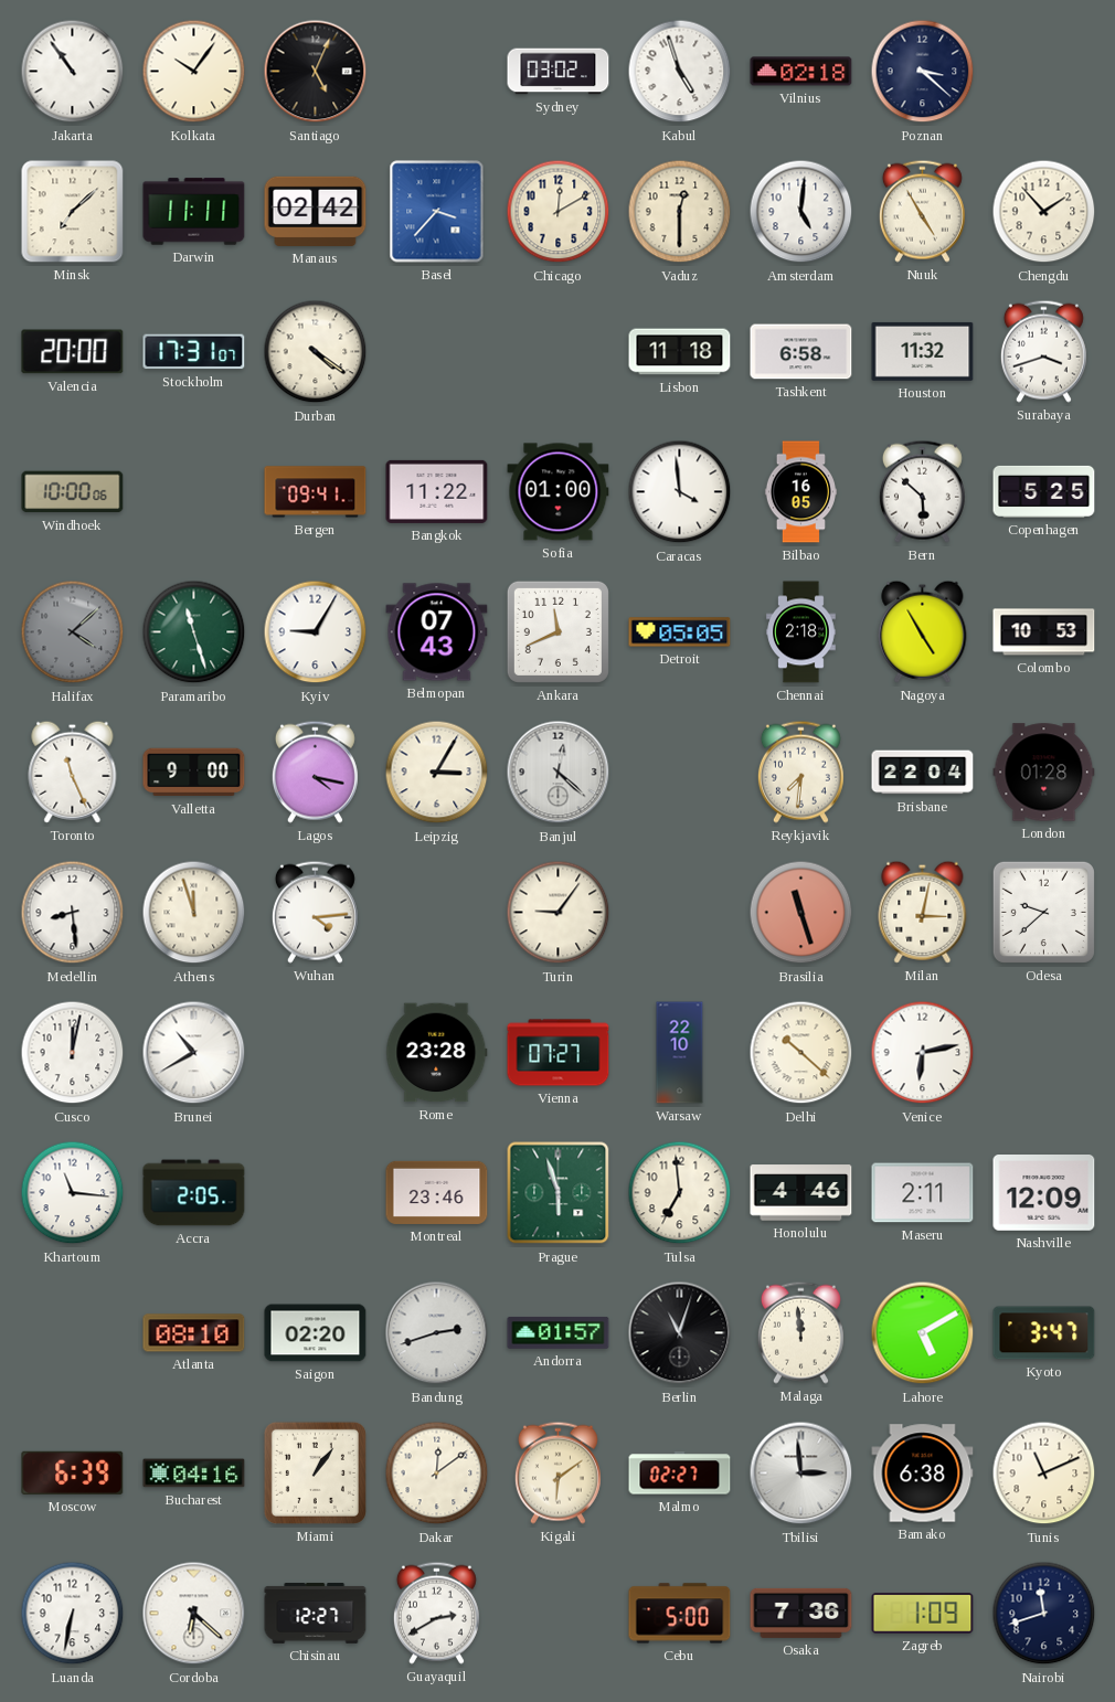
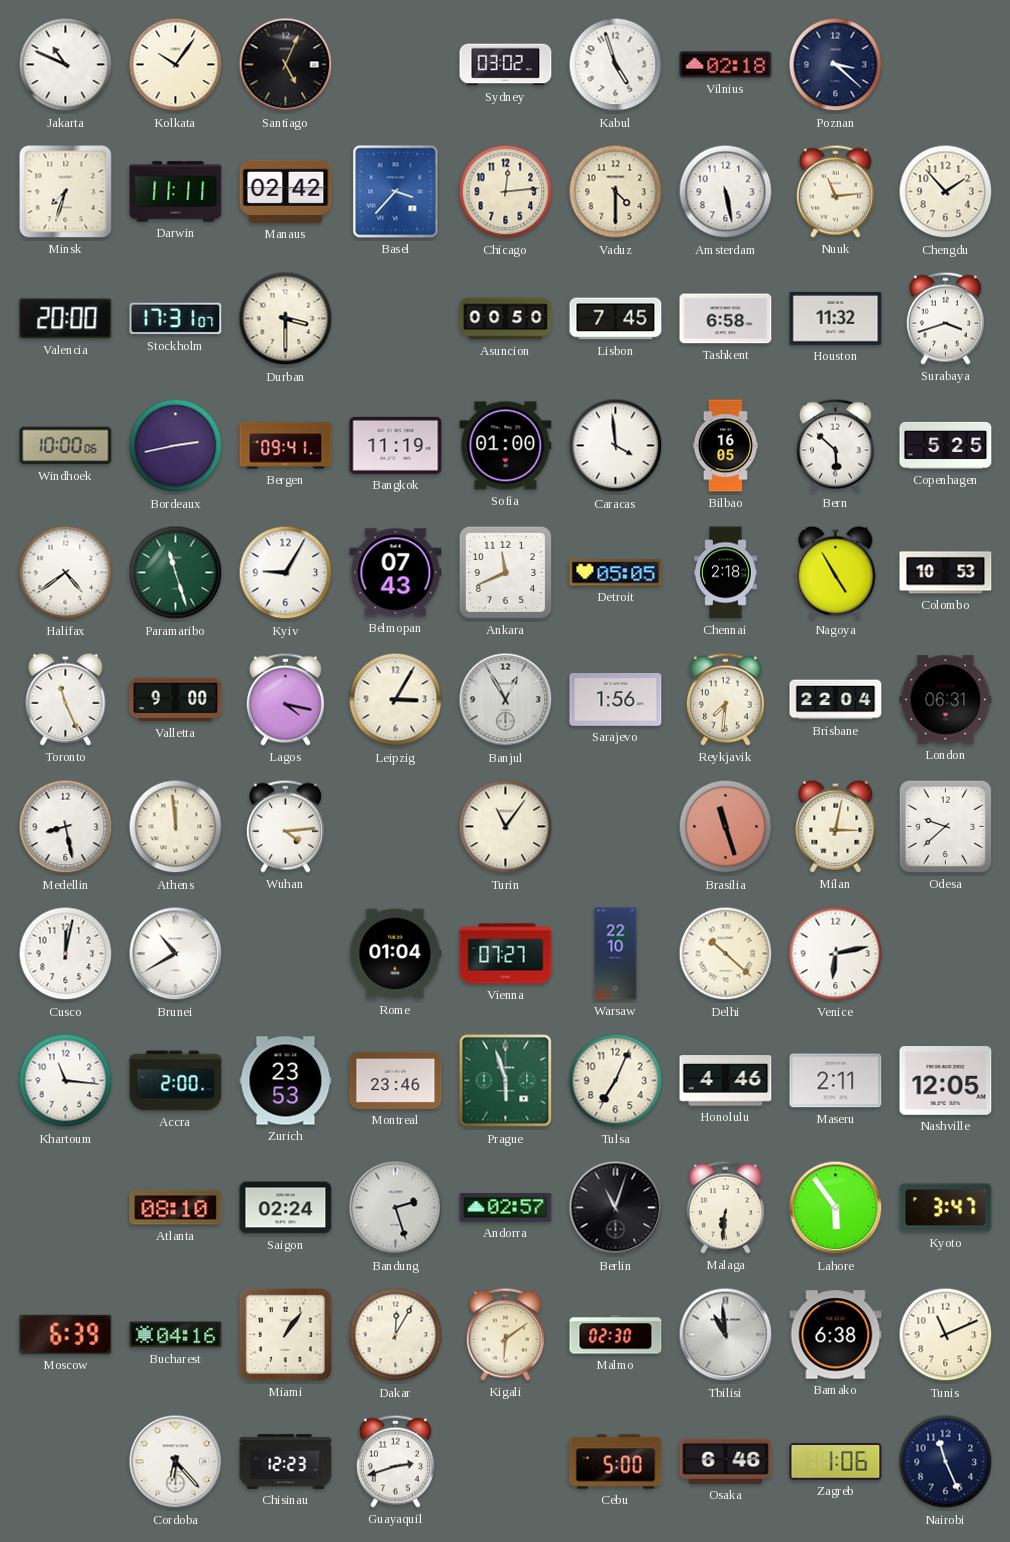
Jakarta: 10:54 -> 10:49
Minsk: 7:08 -> 7:33
Chicago: 12:10 -> 12:14
Vaduz: 12:30 -> 4:30
Amsterdam: 5:01 -> 5:28
Nuuk: 4:55 -> 11:14
Durban: 4:21 -> 3:30
Asuncion: none -> 00:50
Lisbon: 11:18 -> 7:45
Bordeaux: none -> 2:43
Bangkok: 11:22 -> 11:19
Halifax: 4:08 -> 4:39
Halifax dial: grey -> white
Banjul: 12:22 -> 12:55
Sarajevo: none -> 1:56
London: 01:28 -> 06:31
Medellin: 8:29 -> 8:28
Athens: 11:57 -> 11:59
Turin: 9:06 -> 11:06
Rome: 23:28 -> 01:04
Accra: 2:05 -> 2:00
Zurich: none -> 23:53
Tulsa: 6:59 -> 7:04
Nashville: 12:09 -> 12:05
Saigon: 02:20 -> 02:24
Bandung: 2:42 -> 2:27
Andorra: 01:57 -> 02:57
Malaga: 11:59 -> 6:31
Lahore: 5:10 -> 5:54
Dakar: 12:09 -> 12:05
Malmo: 02:27 -> 02:30
Tbilisi: 2:59 -> 10:59
Luanda: 6:32 -> none
Cordoba: 6:22 -> 6:23
Chisinau: 12:27 -> 12:23
Guayaquil: 2:40 -> 2:42
Osaka: 7:36 -> 6:46
Zagreb: 1:09 -> 1:06
Nairobi: 11:42 -> 11:26
